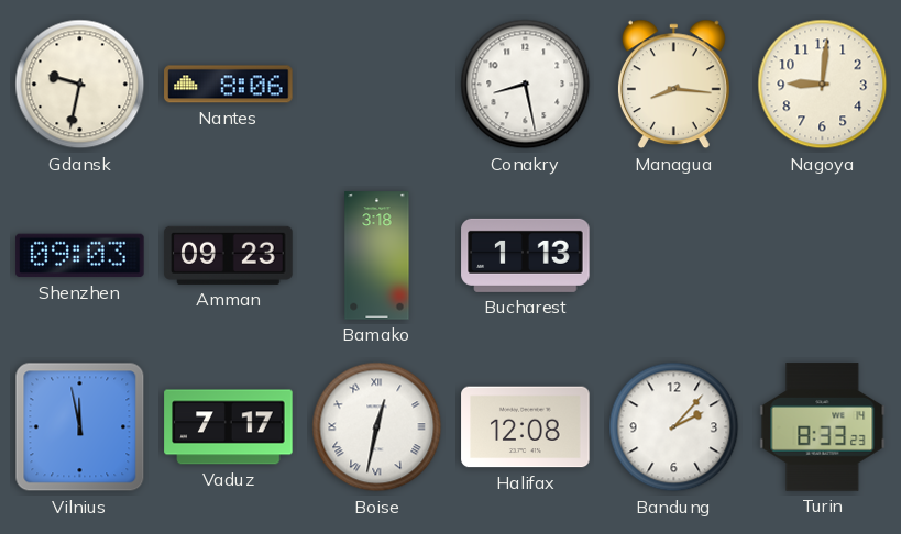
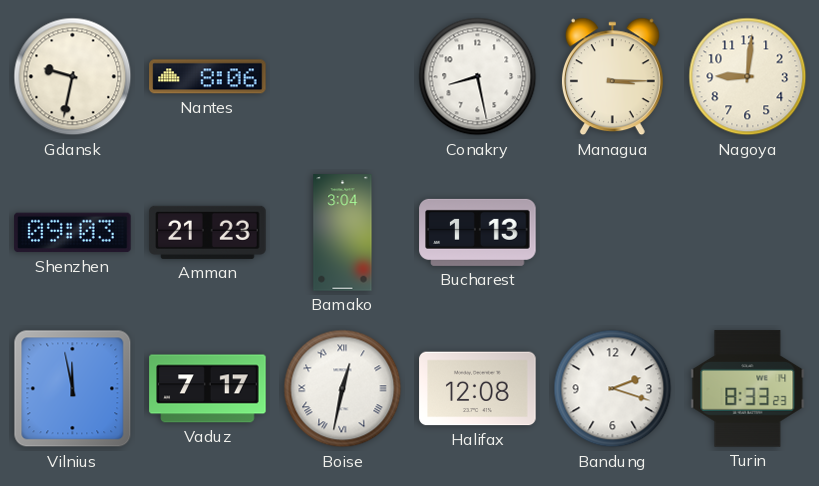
Managua: 8:16 -> 3:15
Amman: 09:23 -> 21:23
Bamako: 3:18 -> 3:04
Bandung: 2:07 -> 2:18
